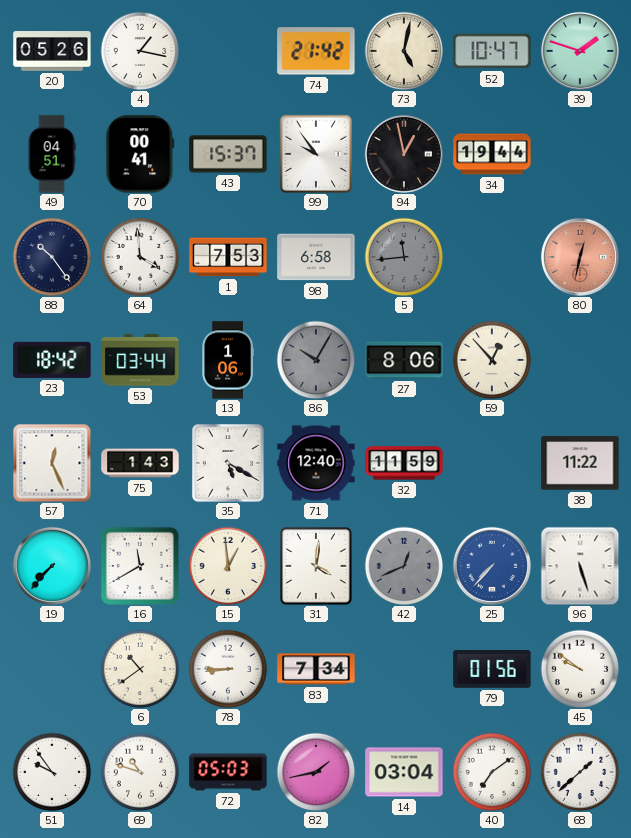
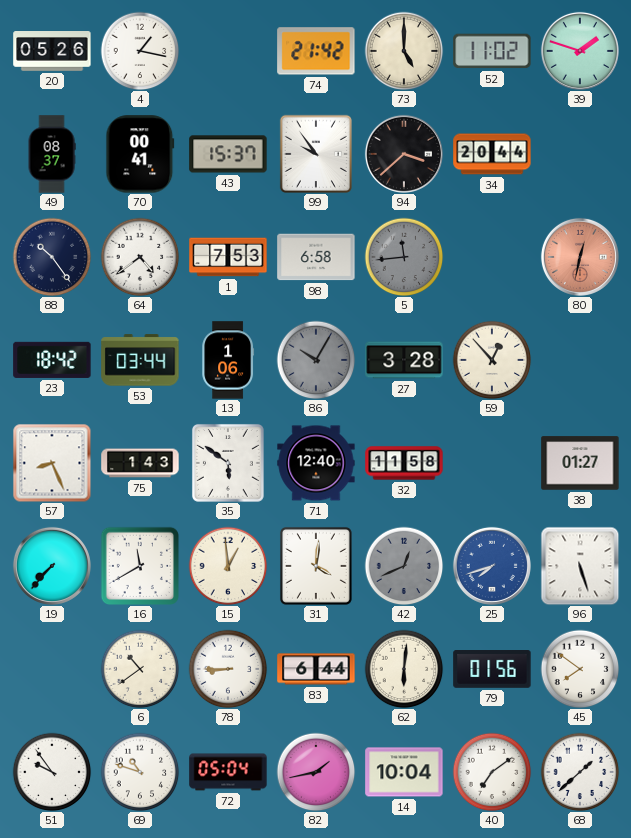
73: 5:02 -> 5:00
52: 10:47 -> 11:02
49: 04:51 -> 08:37
94: 12:58 -> 3:38
34: 19:44 -> 20:44
64: 3:59 -> 4:39
27: 8:06 -> 3:28
57: 12:26 -> 8:26
35: 5:20 -> 5:51
32: 11:59 -> 11:58
38: 11:22 -> 01:27
25: 7:37 -> 7:42
83: 7:34 -> 6:44
62: none -> 6:01
45: 9:51 -> 7:51
72: 05:03 -> 05:04
14: 03:04 -> 10:04
